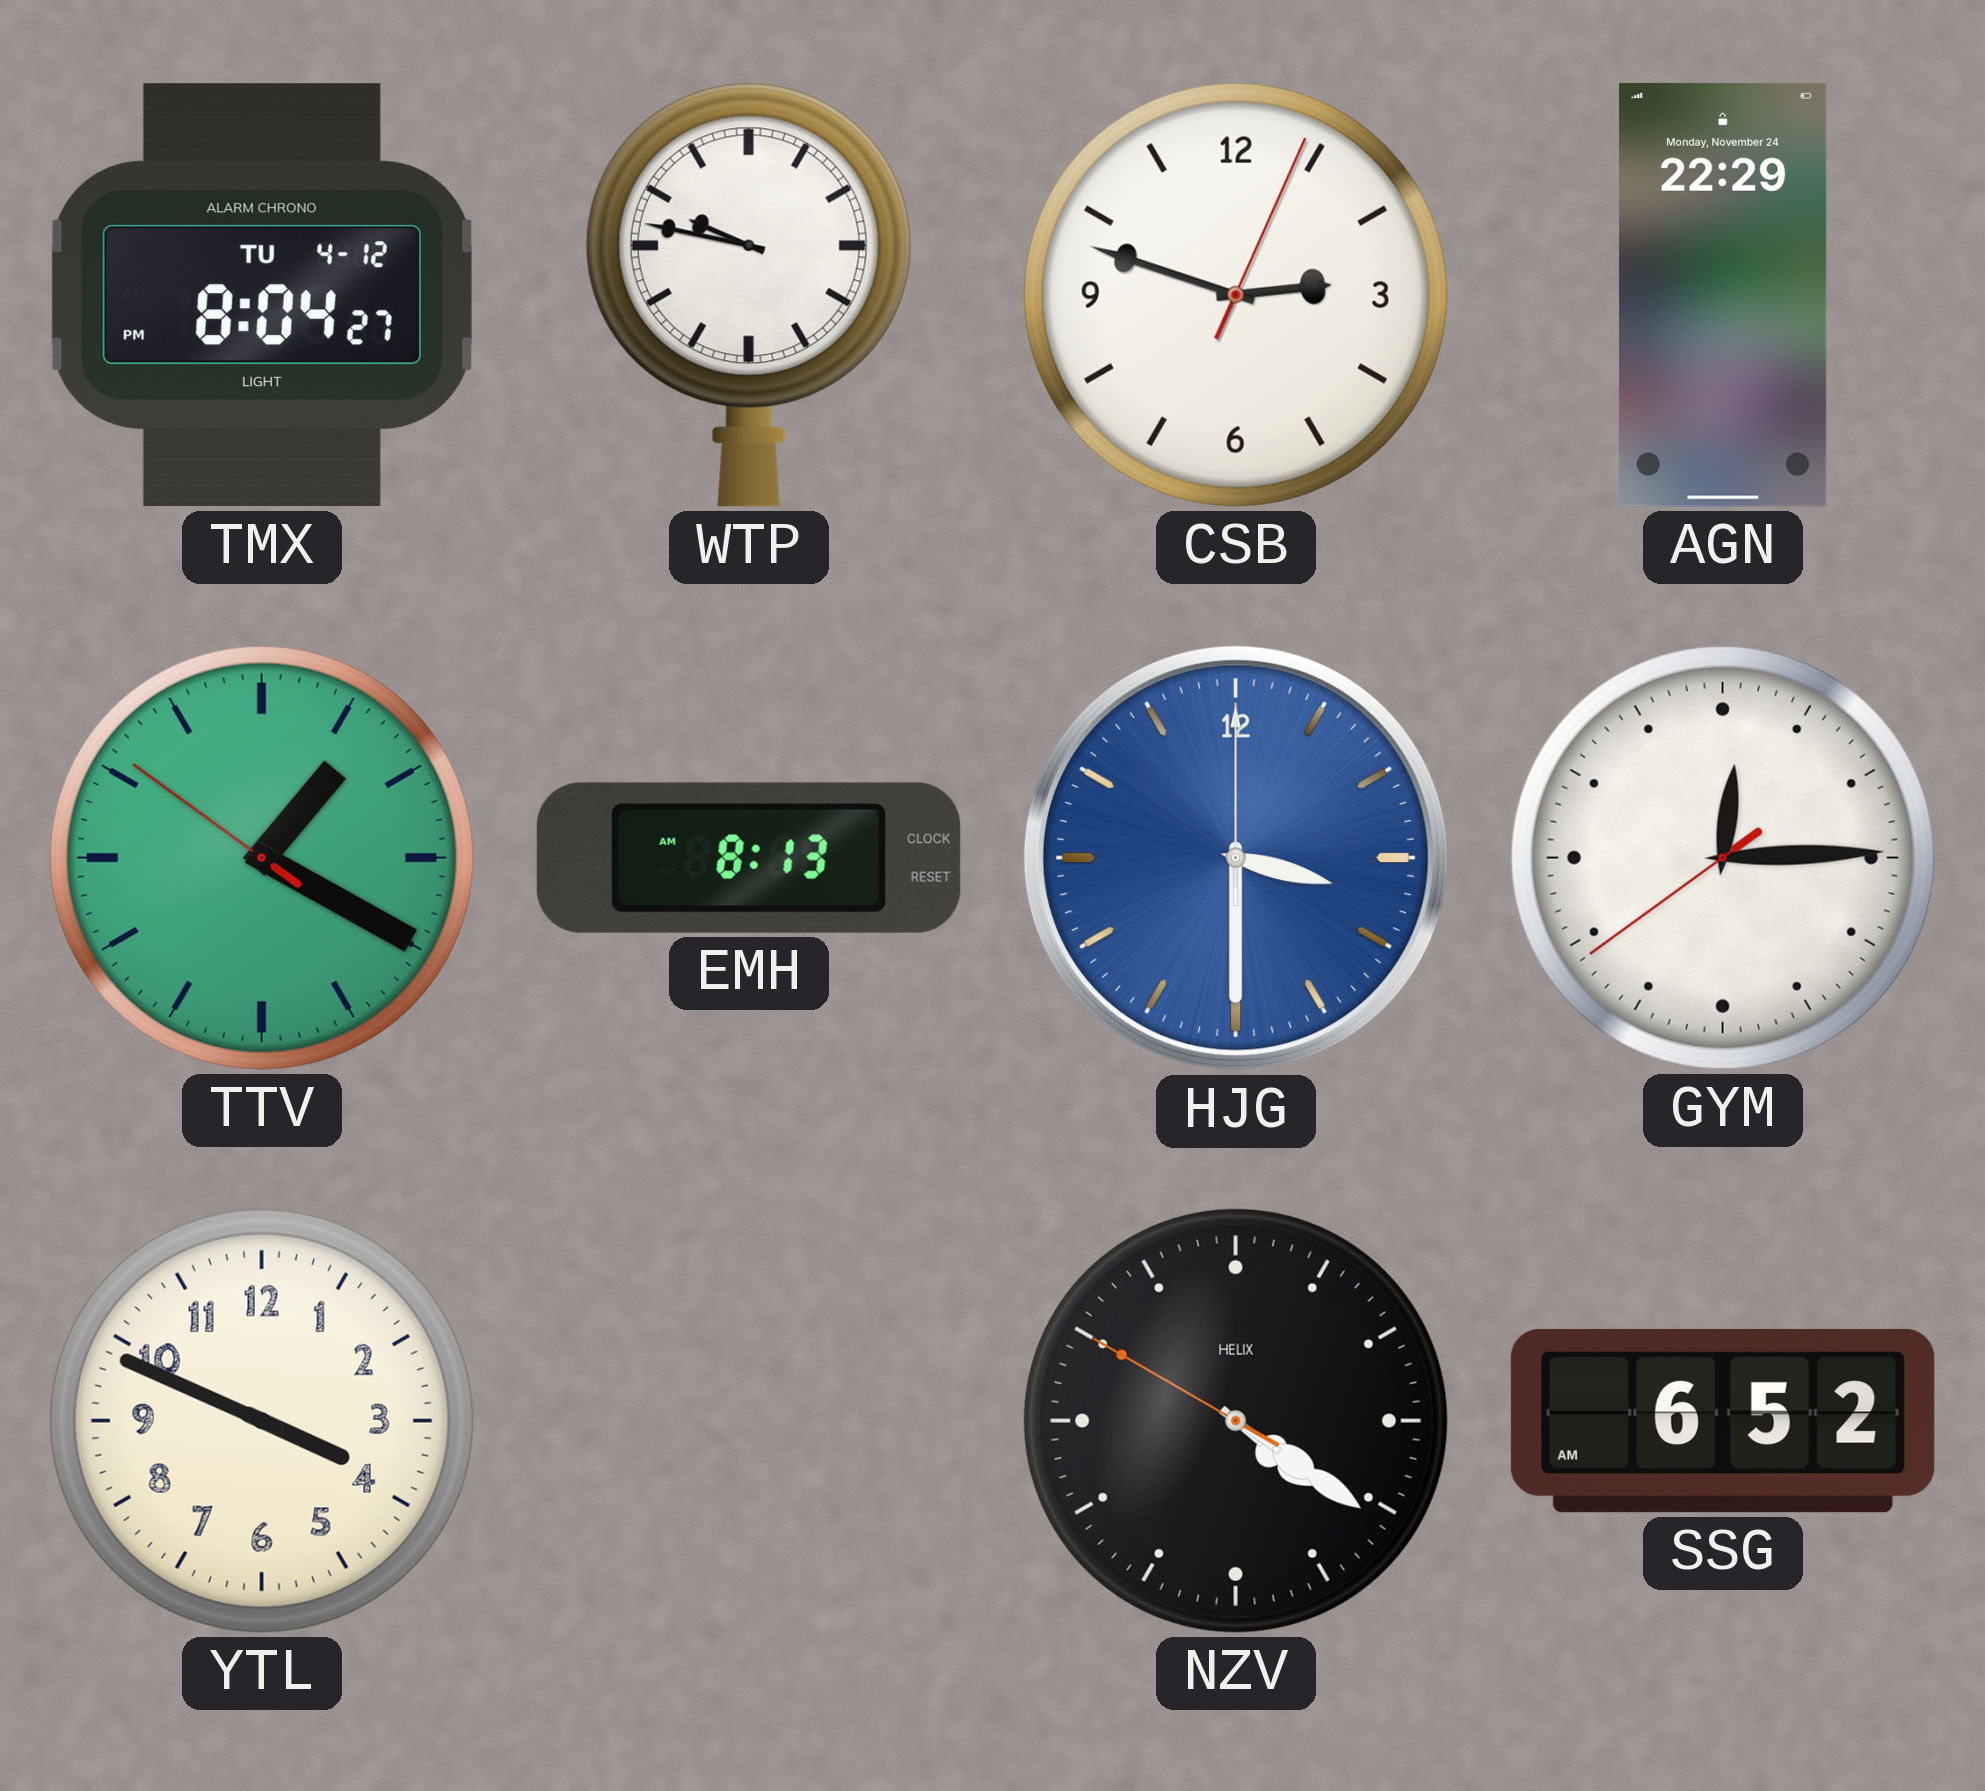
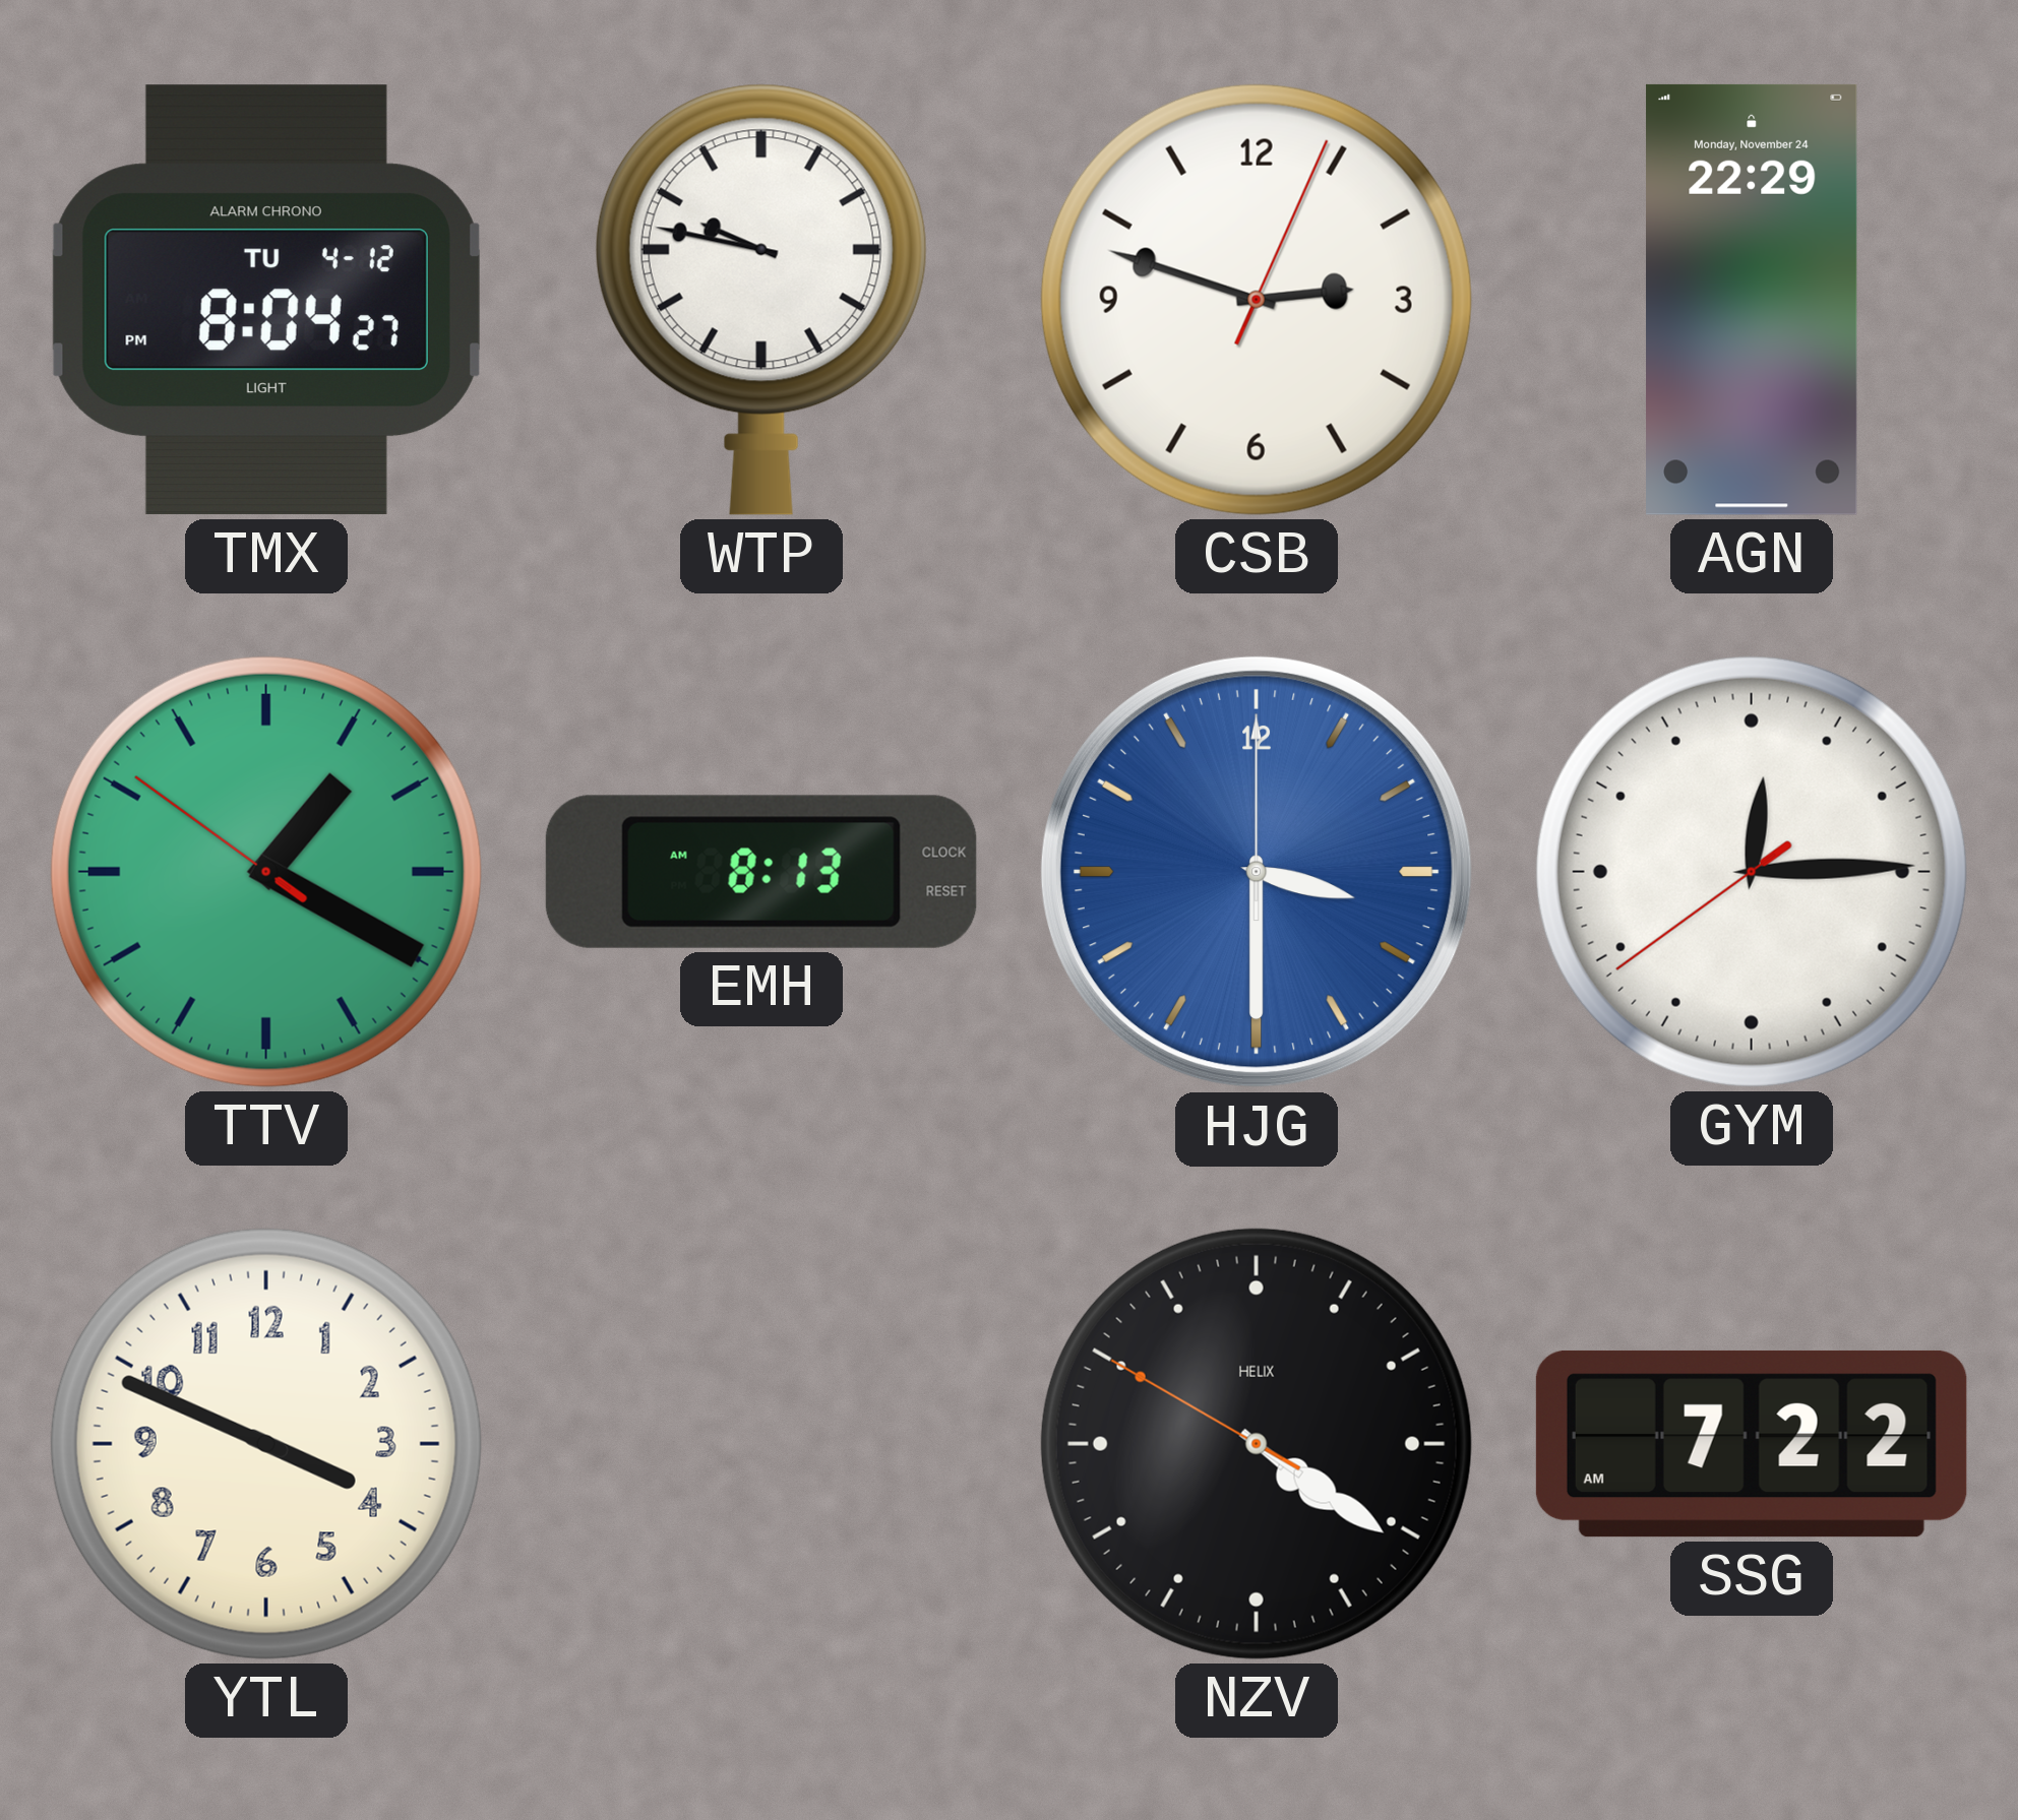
SSG: 6:52 -> 7:22
